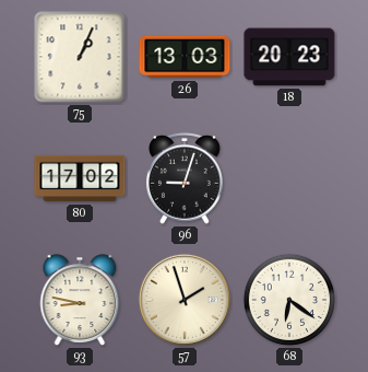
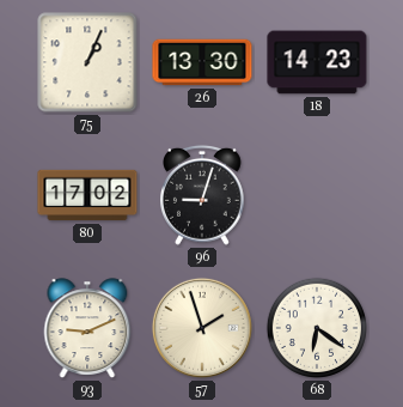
26: 13:03 -> 13:30
18: 20:23 -> 14:23
93: 8:47 -> 9:11
